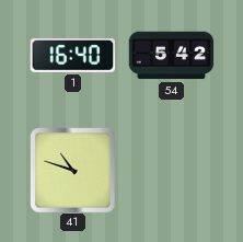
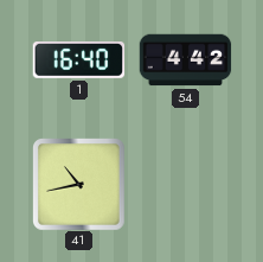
54: 5:42 -> 4:42
41: 10:48 -> 10:43
